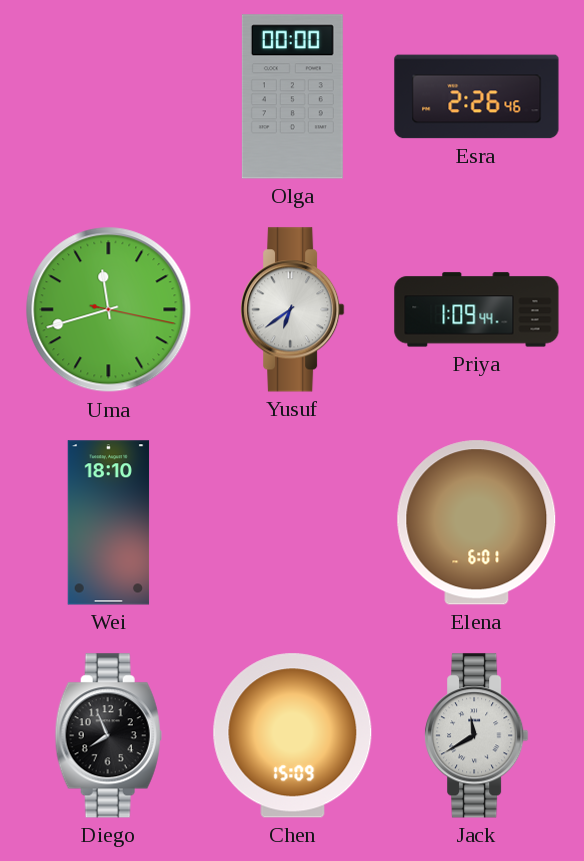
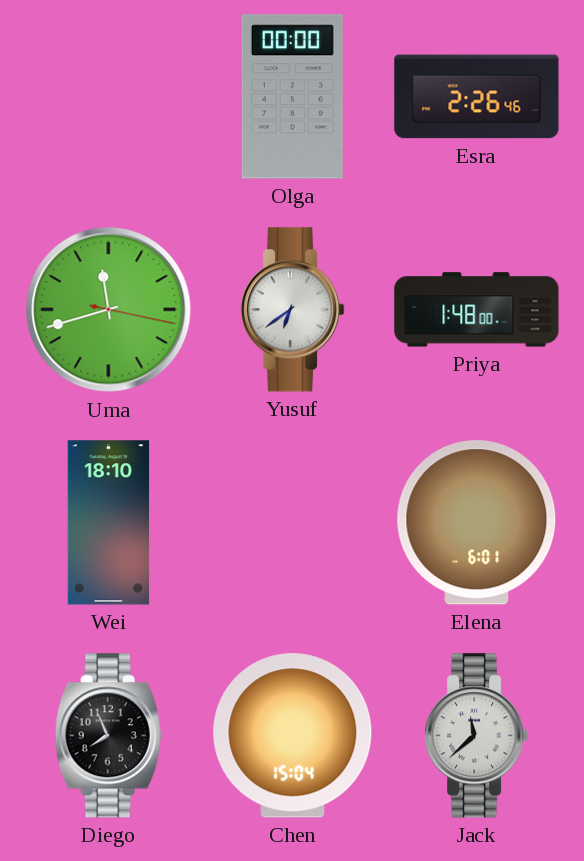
Priya: 1:09 -> 1:48
Chen: 15:09 -> 15:04
Jack: 11:40 -> 11:38
